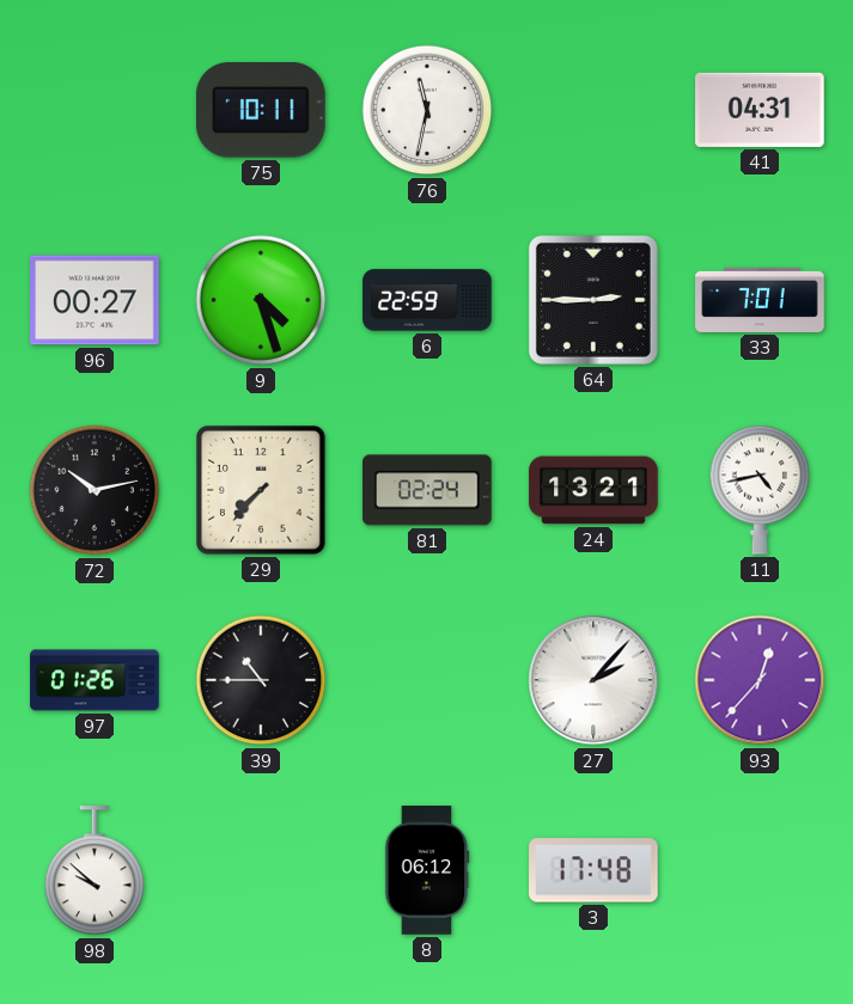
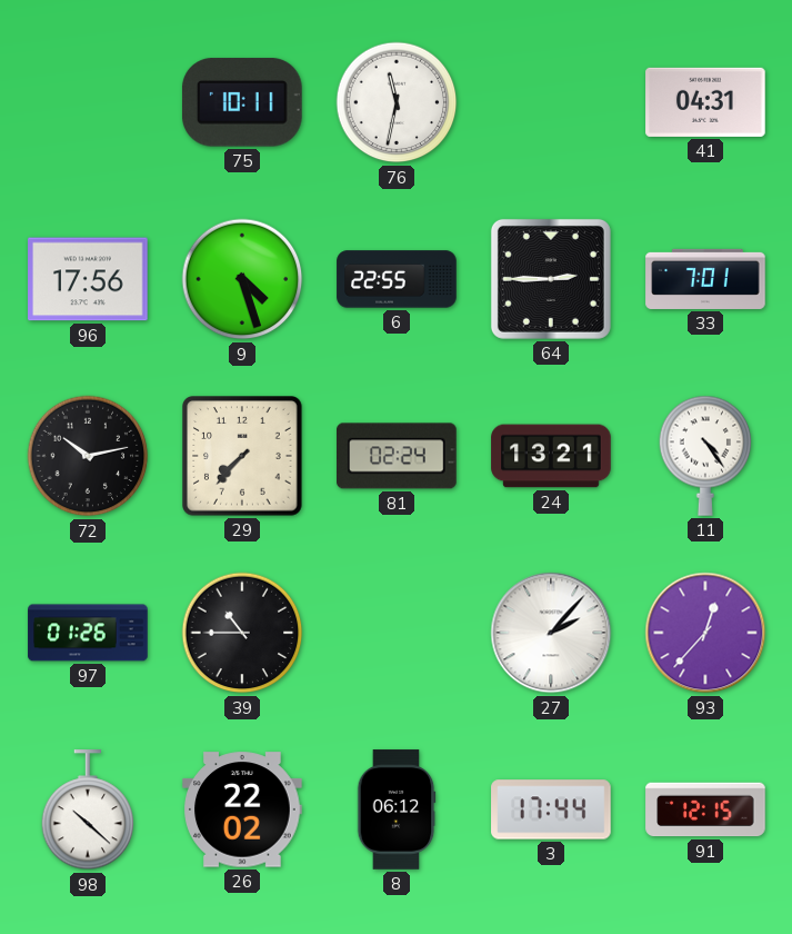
96: 00:27 -> 17:56
6: 22:59 -> 22:55
11: 4:43 -> 4:24
98: 9:52 -> 10:22
26: none -> 22:02
3: 17:48 -> 17:44
91: none -> 12:15
